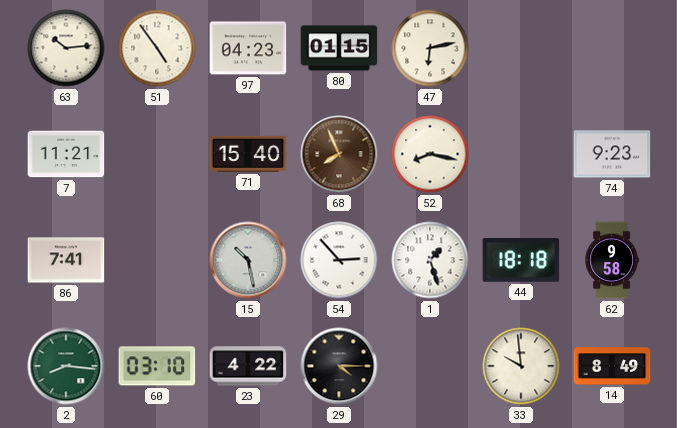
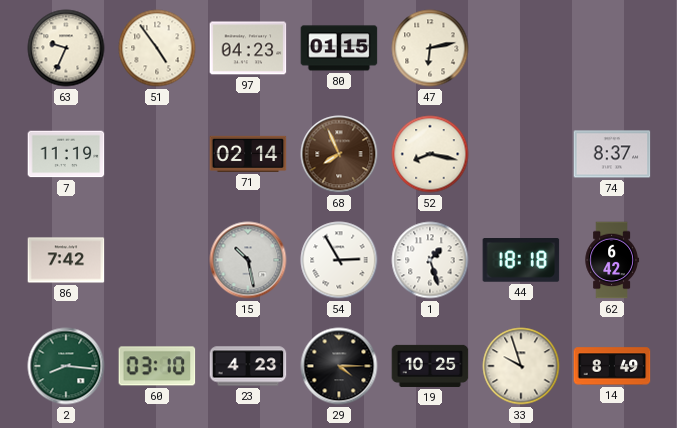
63: 10:14 -> 9:34
7: 11:21 -> 11:19
71: 15:40 -> 02:14
74: 9:23 -> 8:37
86: 7:41 -> 7:42
54: 2:53 -> 2:55
62: 9:58 -> 6:42
23: 4:22 -> 4:23
19: none -> 10:25
33: 9:59 -> 9:57
